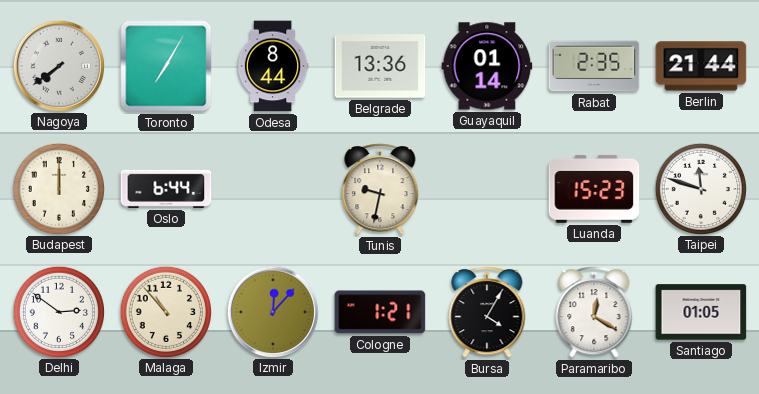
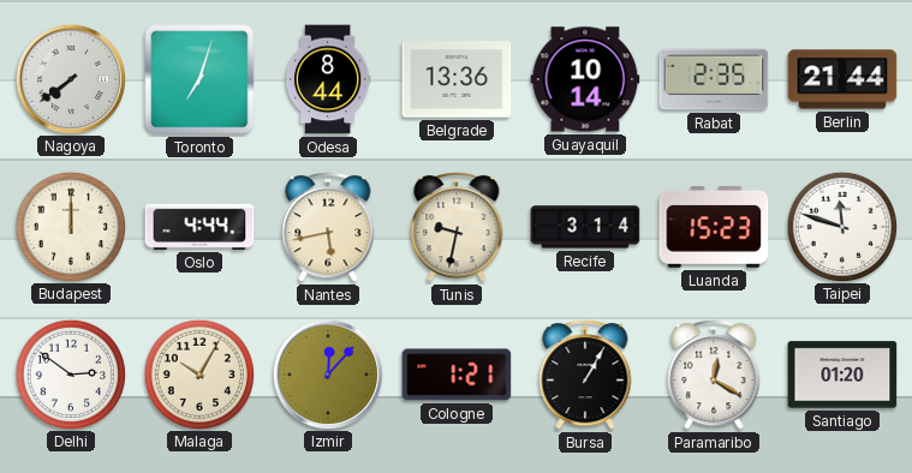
Toronto: 7:05 -> 7:03
Guayaquil: 01:14 -> 10:14
Oslo: 6:44 -> 4:44
Nantes: none -> 5:43
Recife: none -> 3:14
Malaga: 10:53 -> 10:05
Bursa: 4:05 -> 1:05
Santiago: 01:05 -> 01:20
